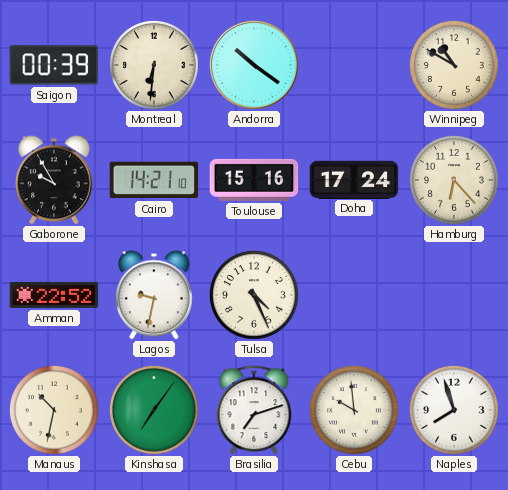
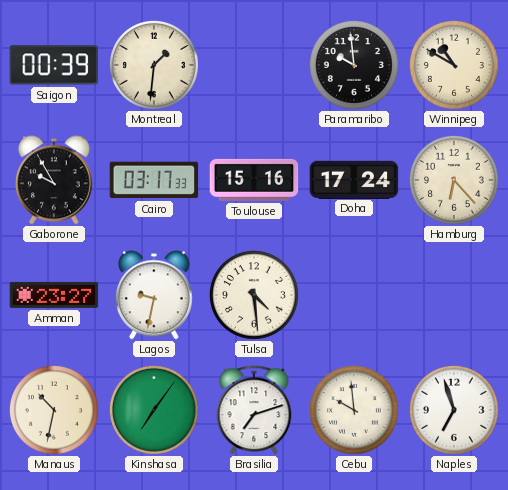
Montreal: 6:31 -> 1:31
Andorra: 10:21 -> none
Paramaribo: none -> 9:59
Cairo: 14:21 -> 03:17
Amman: 22:52 -> 23:27
Tulsa: 4:26 -> 4:29
Naples: 7:57 -> 6:57
